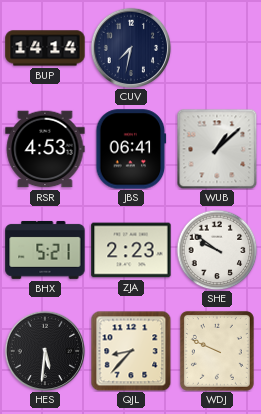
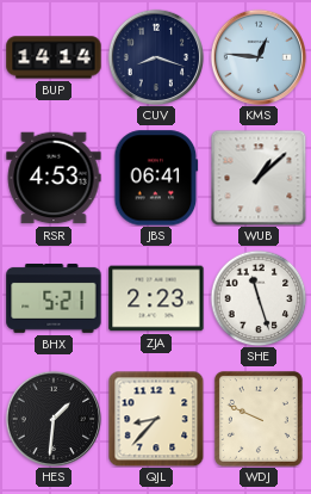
CUV: 7:32 -> 8:18
KMS: none -> 12:46
SHE: 9:51 -> 11:27
HES: 5:31 -> 1:31
